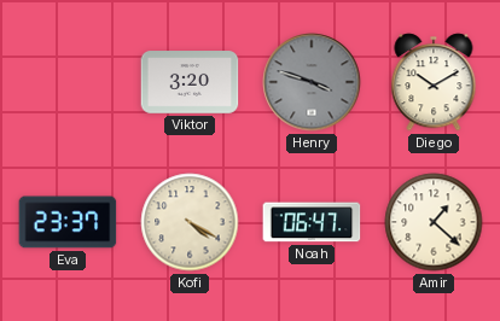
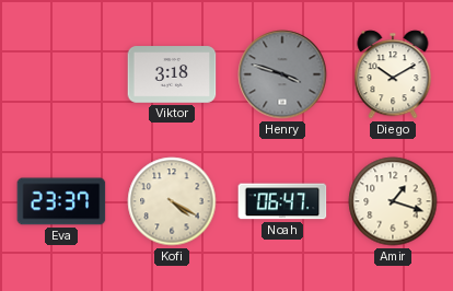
Viktor: 3:20 -> 3:18
Amir: 1:22 -> 1:18
